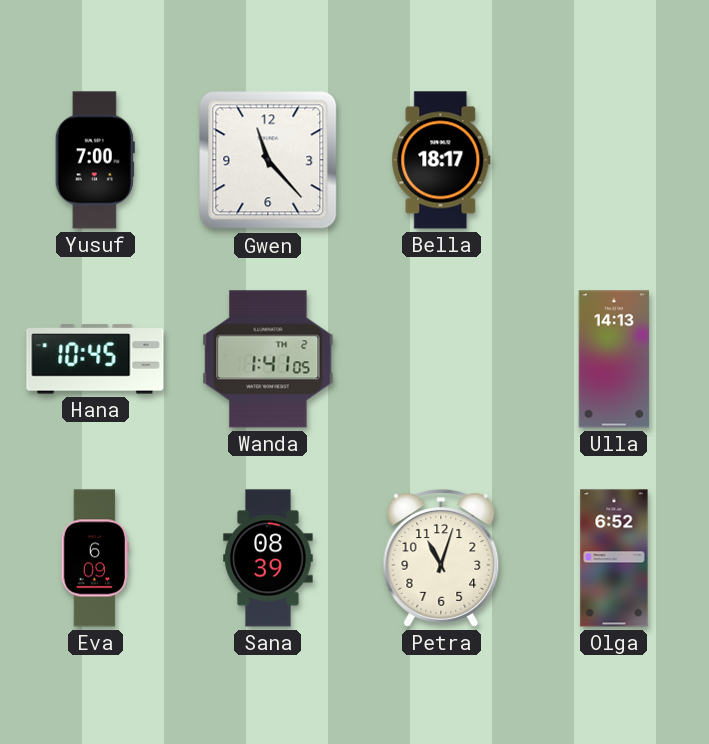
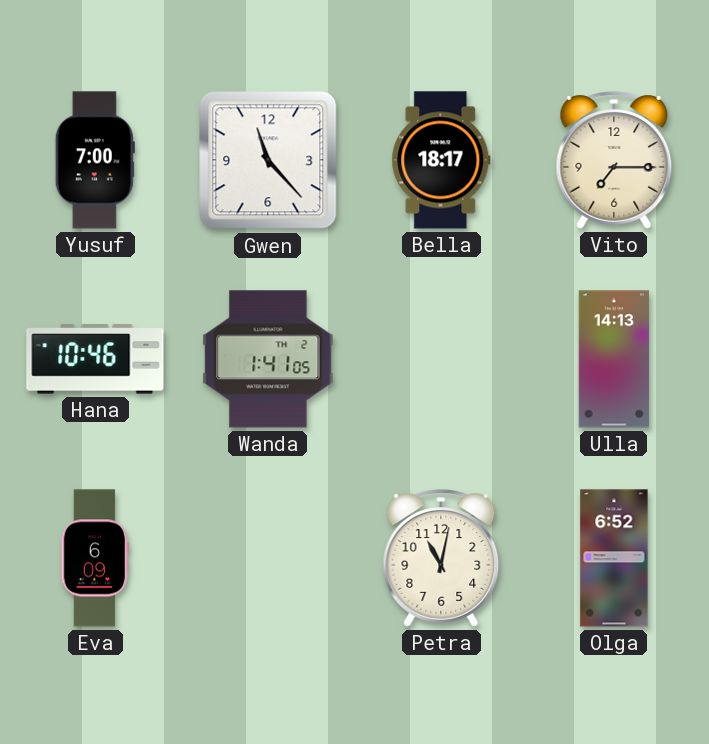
Vito: none -> 7:15
Hana: 10:45 -> 10:46
Sana: 08:39 -> none
Petra: 11:03 -> 11:02
